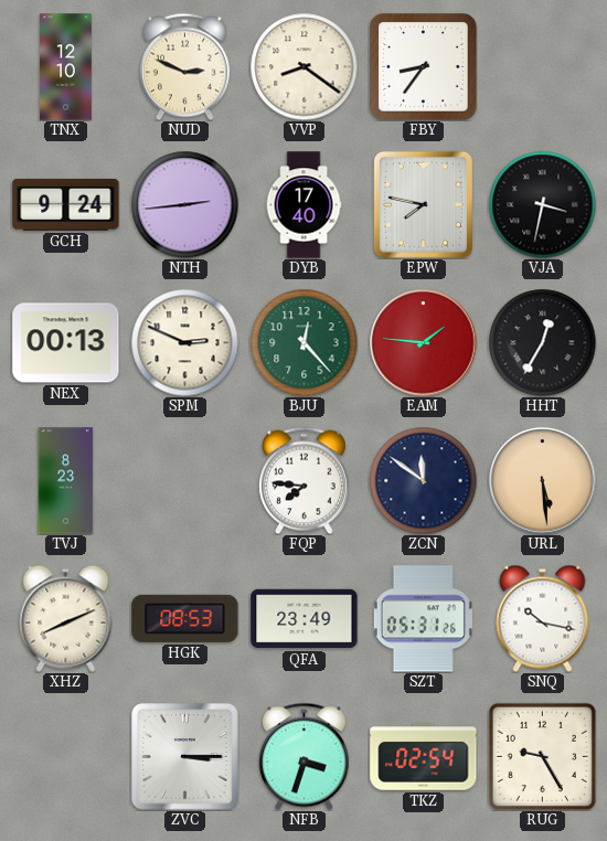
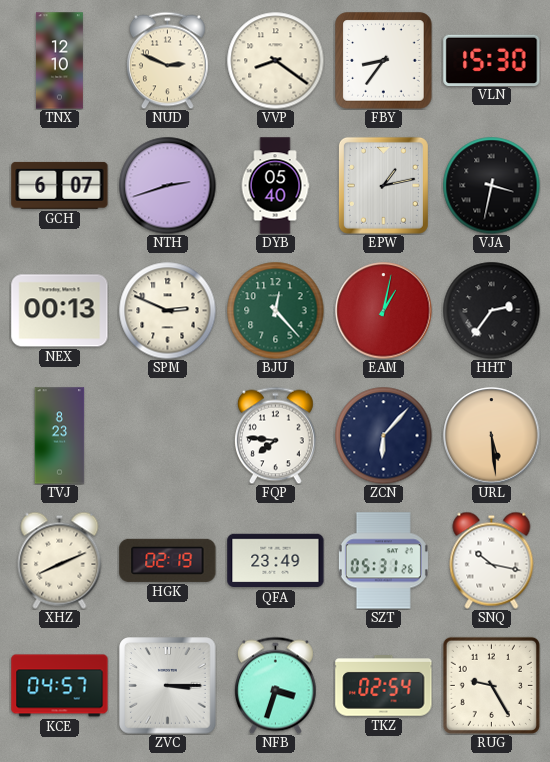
VLN: none -> 15:30
GCH: 9:24 -> 6:07
NTH: 2:44 -> 2:42
DYB: 17:40 -> 05:40
EPW: 7:47 -> 1:13
EAM: 1:46 -> 1:02
HHT: 12:35 -> 2:36
ZCN: 11:51 -> 6:07
HGK: 08:53 -> 02:19
KCE: none -> 04:57
